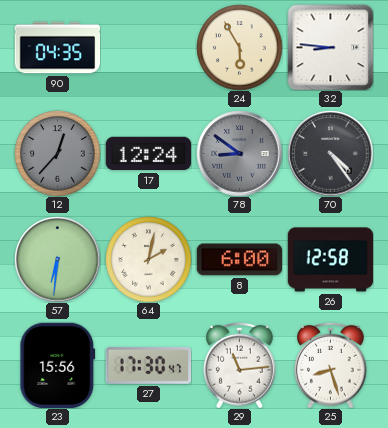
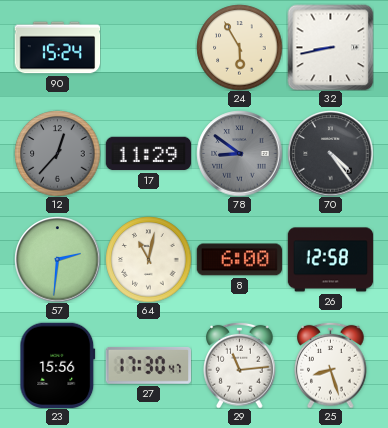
90: 04:35 -> 15:24
32: 8:46 -> 8:43
17: 12:24 -> 11:29
57: 6:31 -> 2:31
64: 2:02 -> 11:02
